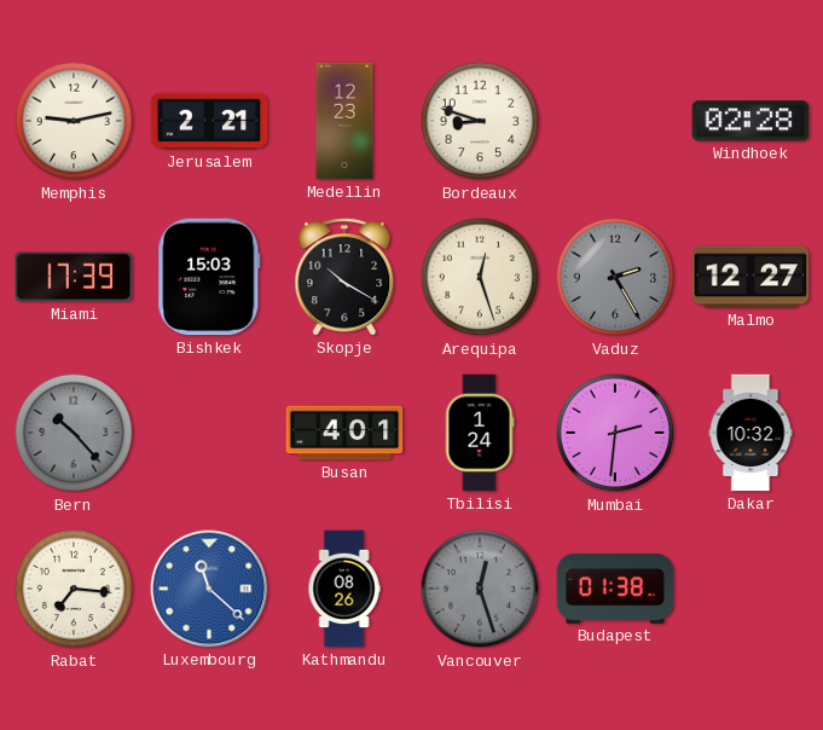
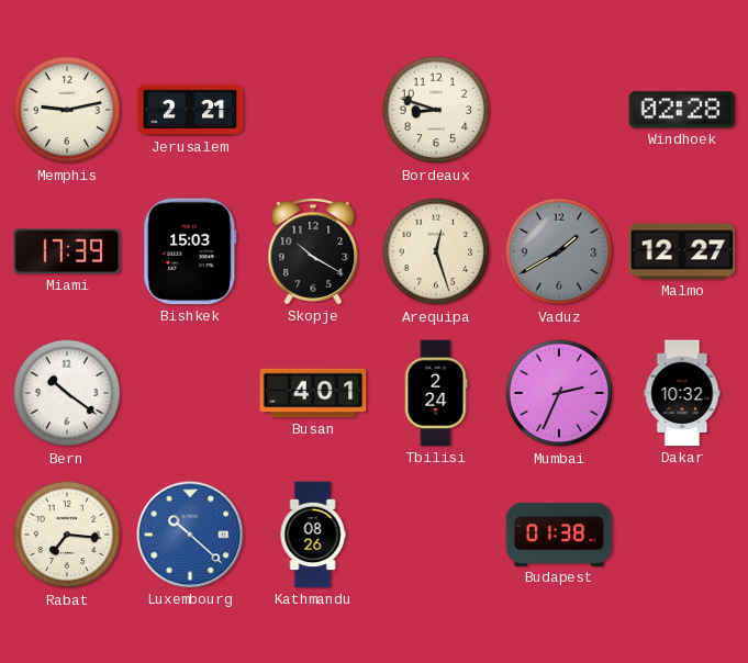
Medellin: 12:23 -> none
Vaduz: 2:25 -> 1:40
Bern: 10:23 -> 10:21
Bern dial: grey -> white
Tbilisi: 1:24 -> 2:24
Mumbai: 2:31 -> 2:34
Luxembourg: 11:22 -> 10:22
Vancouver: 12:27 -> none
